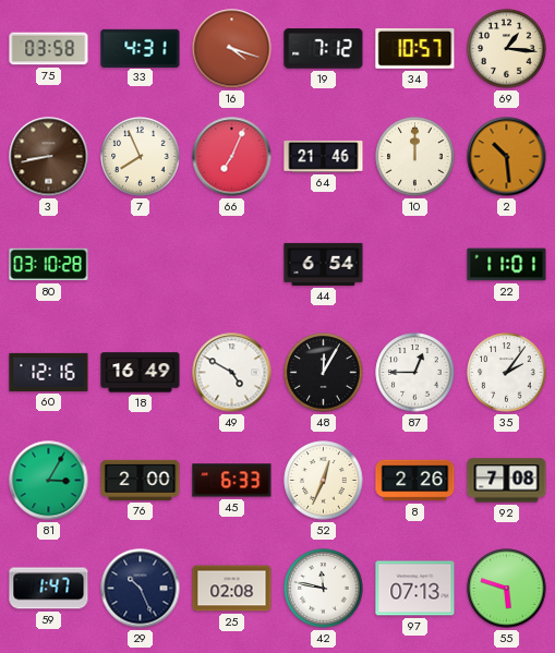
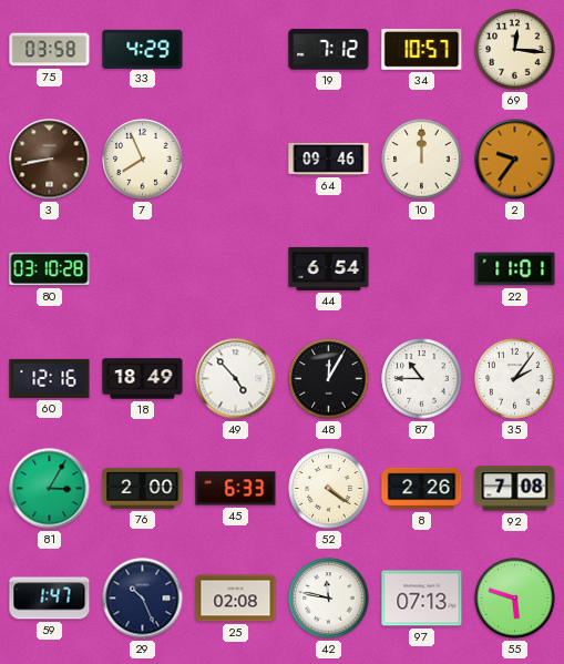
33: 4:31 -> 4:29
16: 4:18 -> none
69: 1:16 -> 12:16
66: 7:04 -> none
64: 21:46 -> 09:46
2: 10:29 -> 9:36
18: 16:49 -> 18:49
49: 4:50 -> 4:53
87: 12:45 -> 10:45
52: 12:34 -> 4:21
